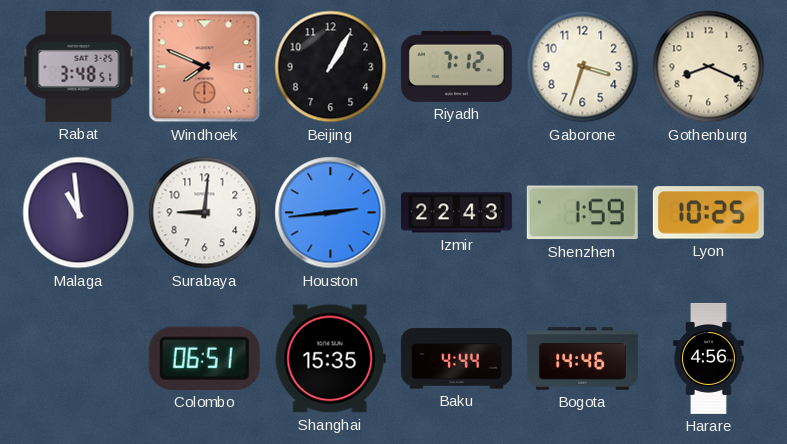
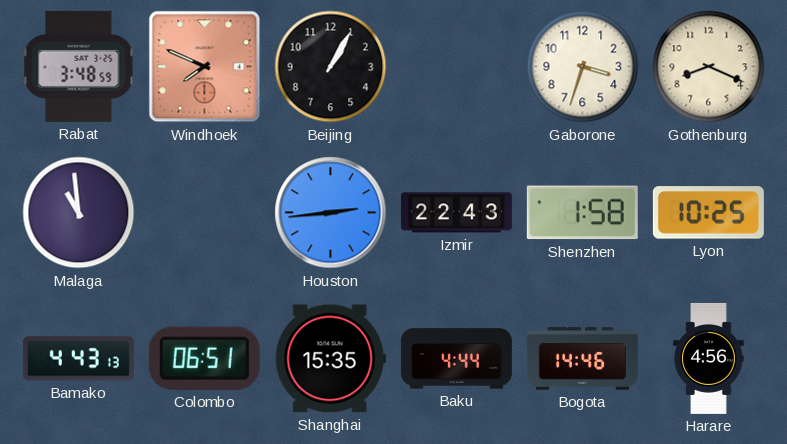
Rabat: 3:48:51 -> 3:48:59
Riyadh: 7:12 -> none
Surabaya: 9:01 -> none
Shenzhen: 1:59 -> 1:58
Bamako: none -> 4:43
